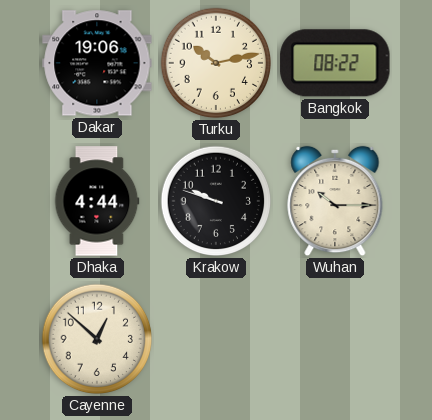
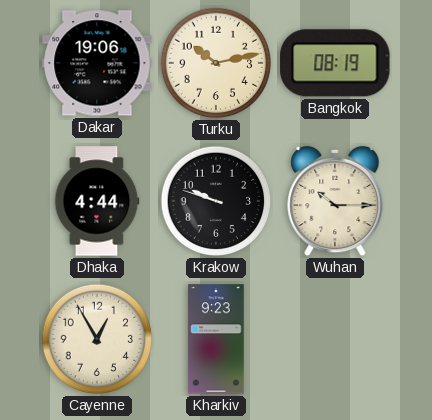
Bangkok: 08:22 -> 08:19
Cayenne: 12:52 -> 12:55
Kharkiv: none -> 9:23
